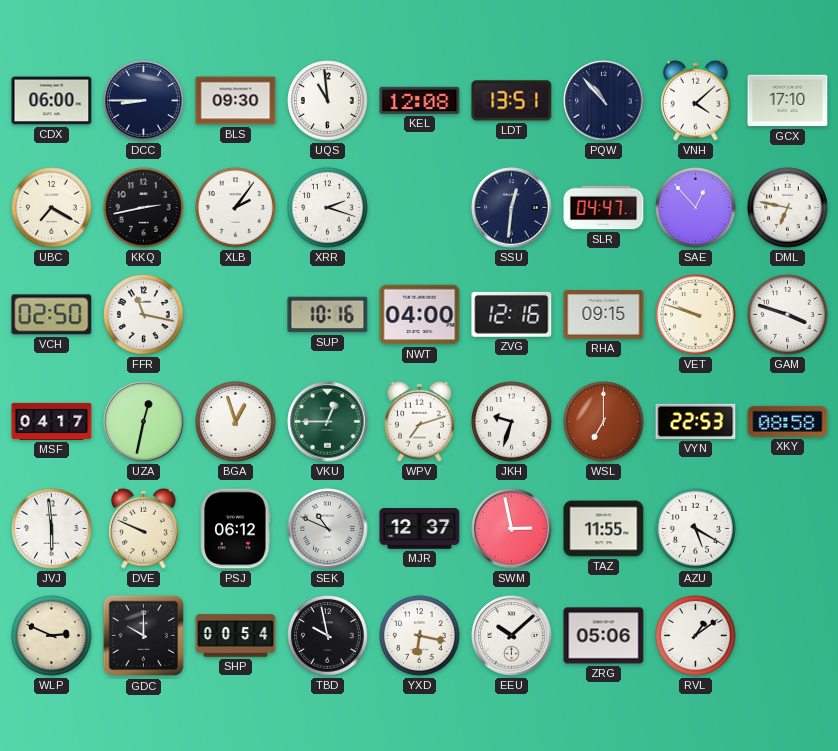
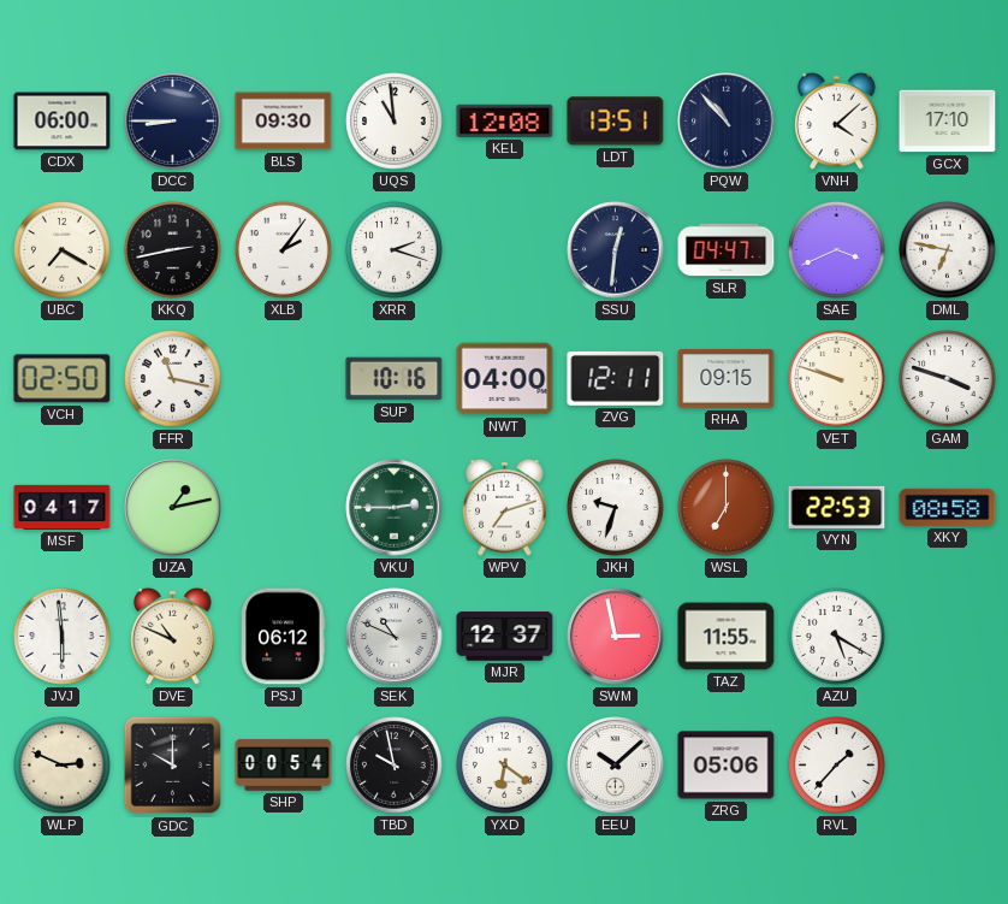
SAE: 12:53 -> 3:41
ZVG: 12:16 -> 12:11
UZA: 12:32 -> 1:13
BGA: 12:57 -> none
VKU: 12:45 -> 2:45
DVE: 9:49 -> 10:49
YXD: 6:17 -> 6:21
RVL: 1:09 -> 1:37
